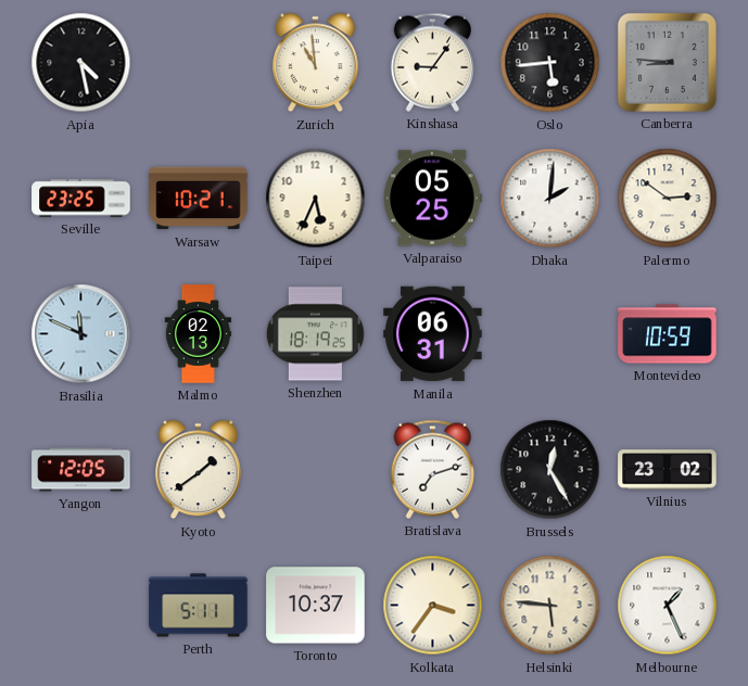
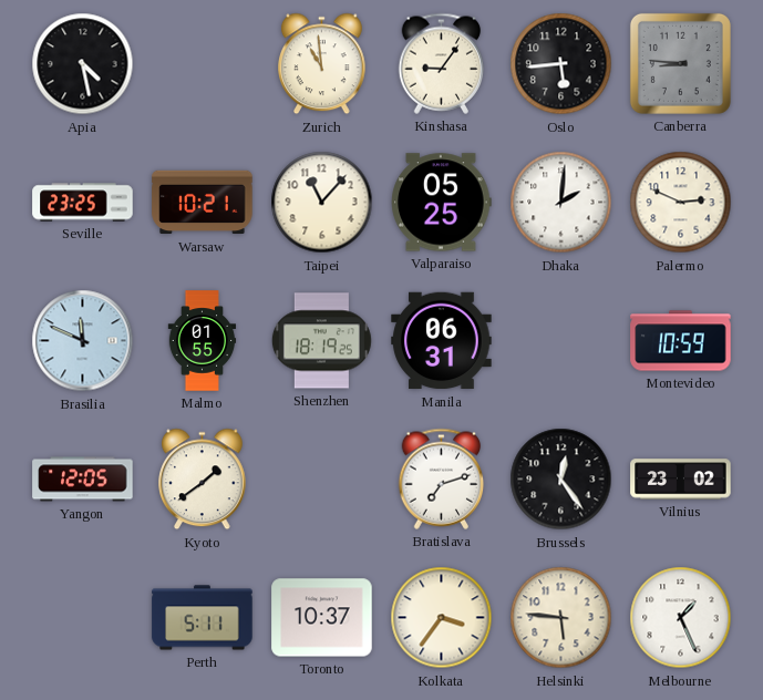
Taipei: 5:34 -> 11:07
Palermo: 2:51 -> 2:49
Malmo: 02:13 -> 01:55
Brussels: 12:25 -> 12:24
